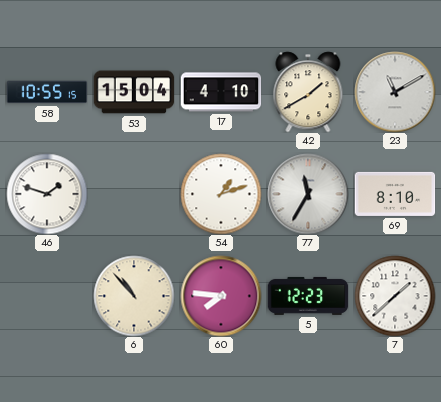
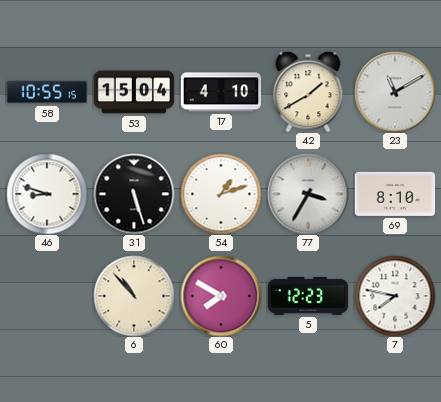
46: 1:48 -> 8:48
31: none -> 5:27
77: 11:35 -> 3:35
60: 7:46 -> 7:50
7: 1:38 -> 7:47
